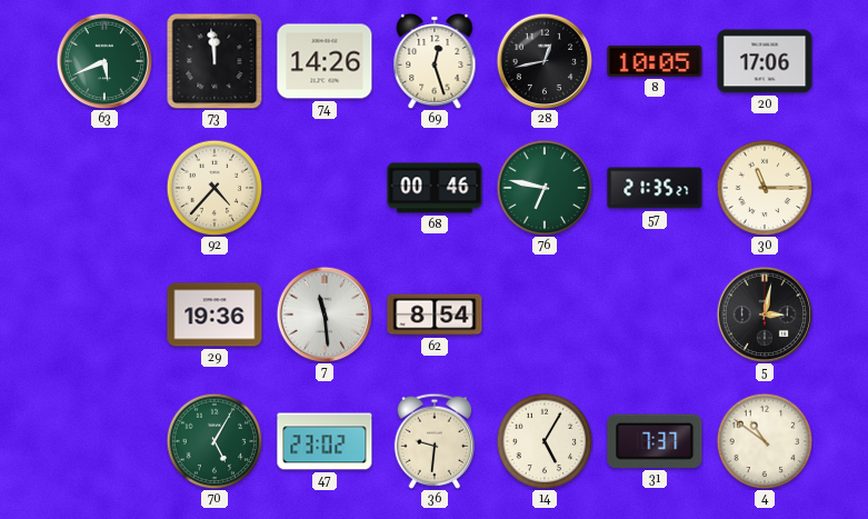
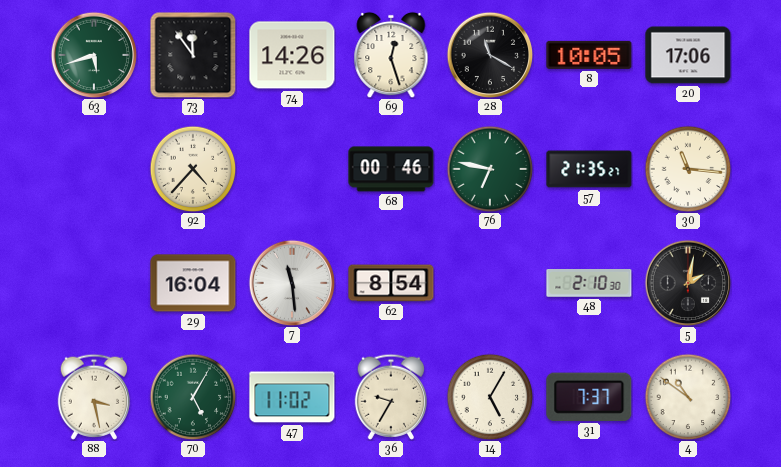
63: 5:41 -> 5:42
73: 11:59 -> 11:54
28: 12:43 -> 11:20
30: 11:15 -> 11:16
29: 19:36 -> 16:04
48: none -> 2:10
5: 3:02 -> 2:02
88: none -> 3:28
47: 23:02 -> 11:02
36: 9:31 -> 9:35
